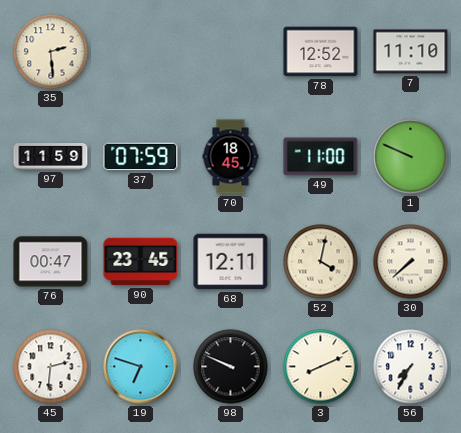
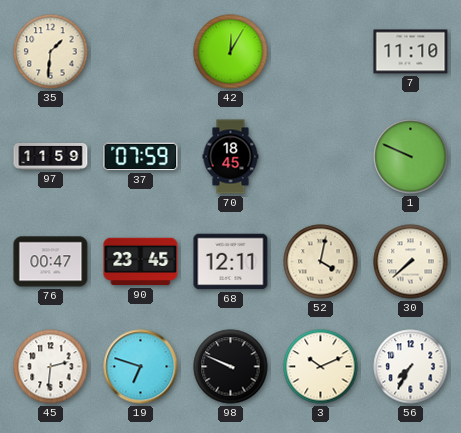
35: 2:29 -> 1:31
42: none -> 12:05
78: 12:52 -> none
49: 11:00 -> none
3: 8:11 -> 10:11
